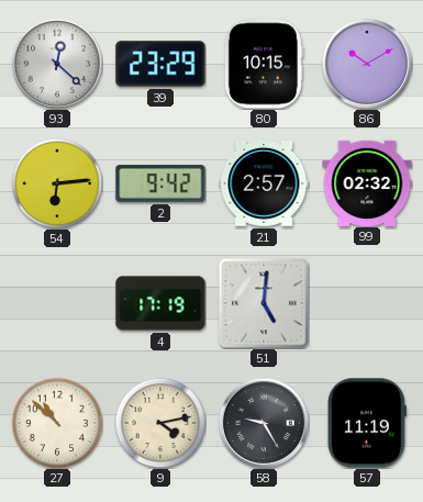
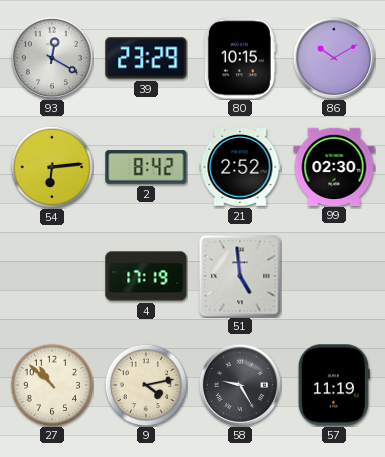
93: 12:22 -> 12:20
2: 9:42 -> 8:42
21: 2:57 -> 2:52
99: 02:32 -> 02:30
51: 5:01 -> 4:59
